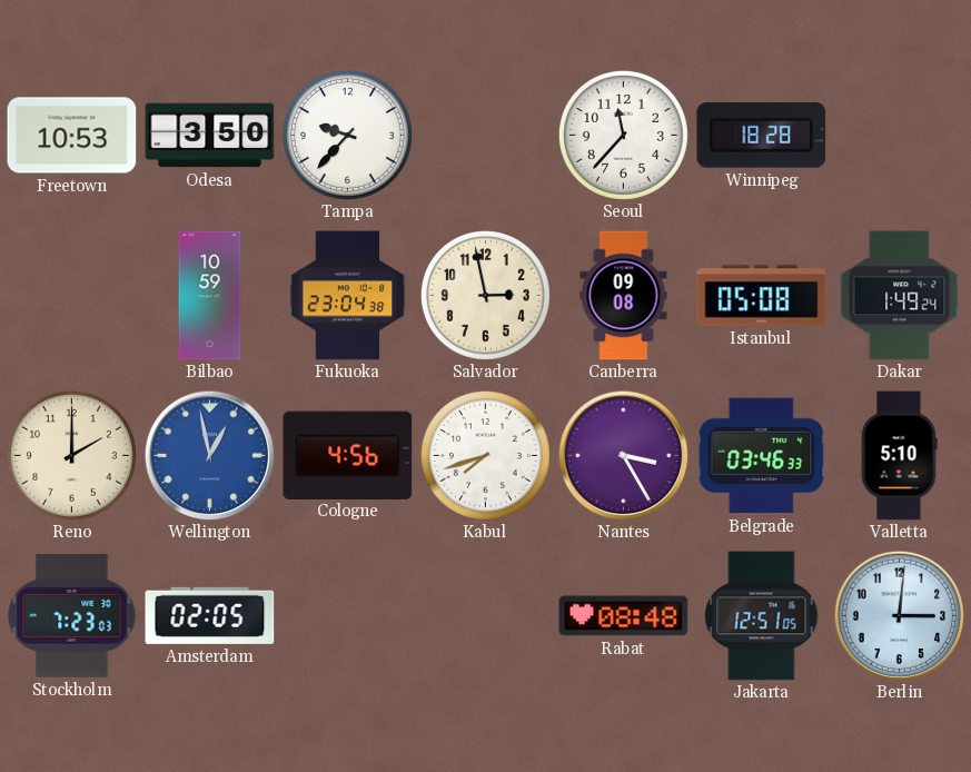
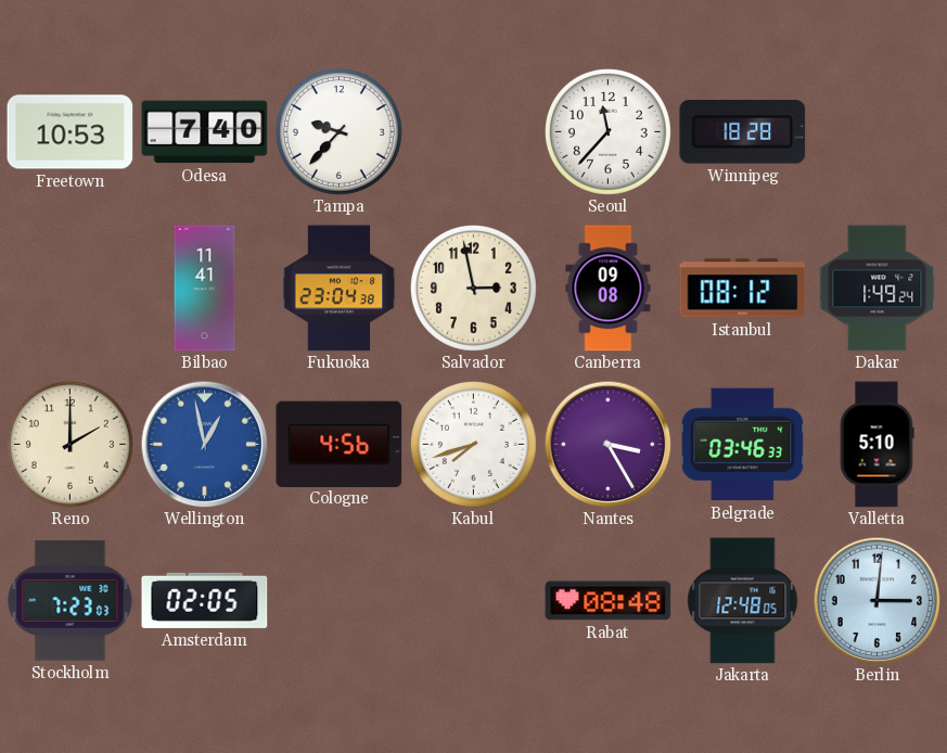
Odesa: 3:50 -> 7:40
Bilbao: 10:59 -> 11:41
Istanbul: 05:08 -> 08:12
Jakarta: 12:51 -> 12:48
